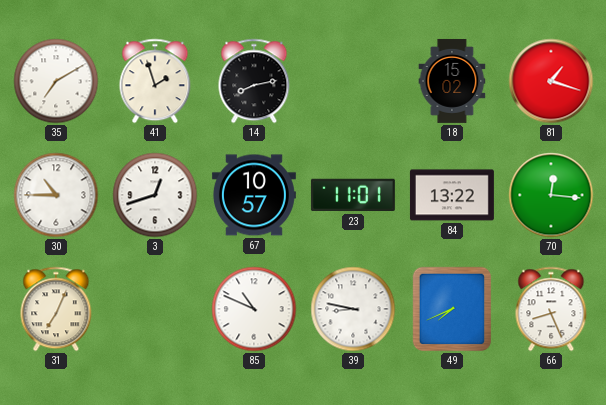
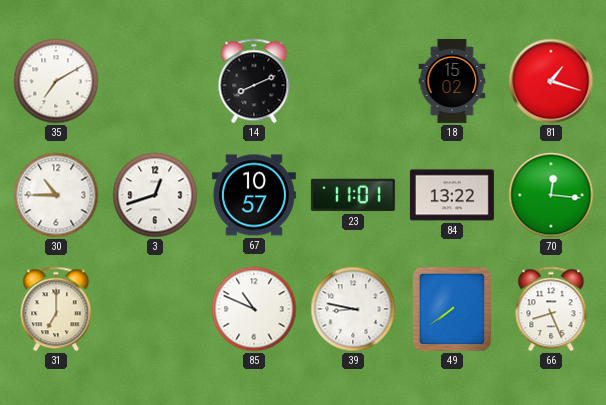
41: 1:57 -> none
14: 8:13 -> 8:11
31: 7:04 -> 7:00
49: 7:41 -> 7:39
